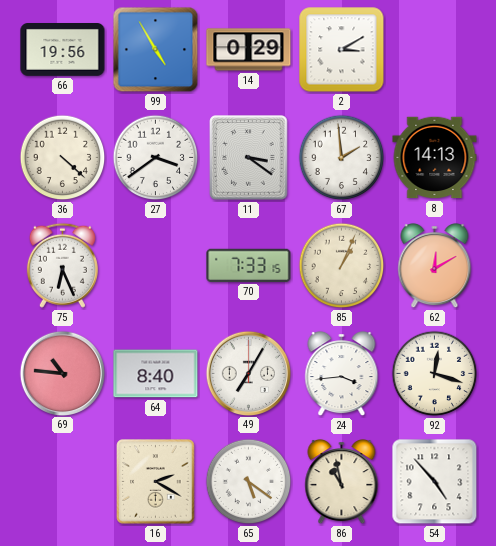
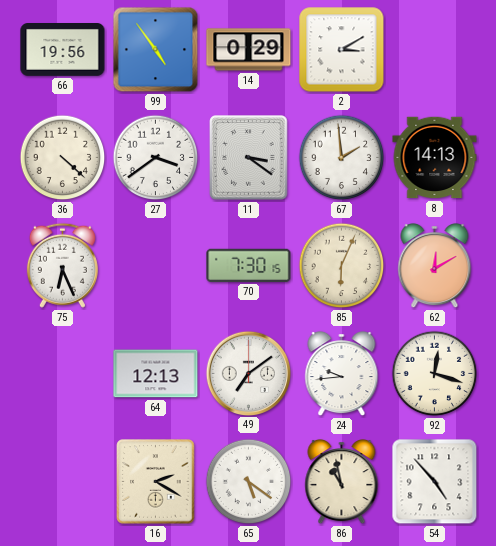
99: 4:55 -> 4:54
70: 7:33 -> 7:30
85: 1:04 -> 6:04
69: 10:46 -> none
64: 8:40 -> 12:13
49: 7:05 -> 7:09
24: 3:44 -> 9:44
